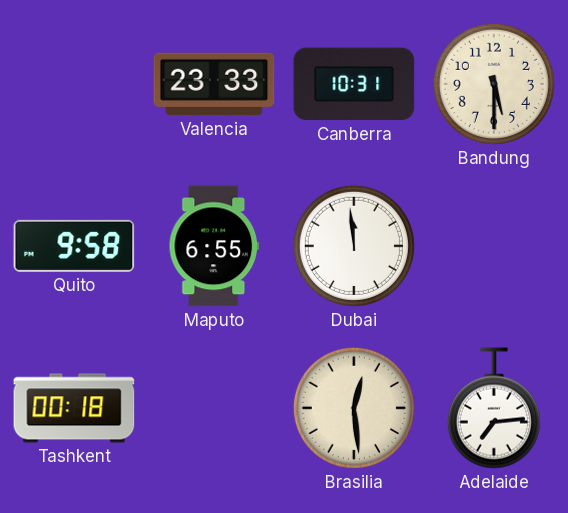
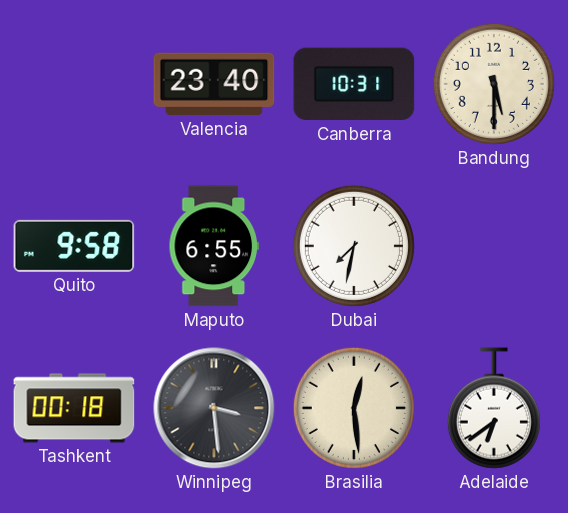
Valencia: 23:33 -> 23:40
Dubai: 11:59 -> 7:32
Winnipeg: none -> 3:29
Adelaide: 7:14 -> 6:39
